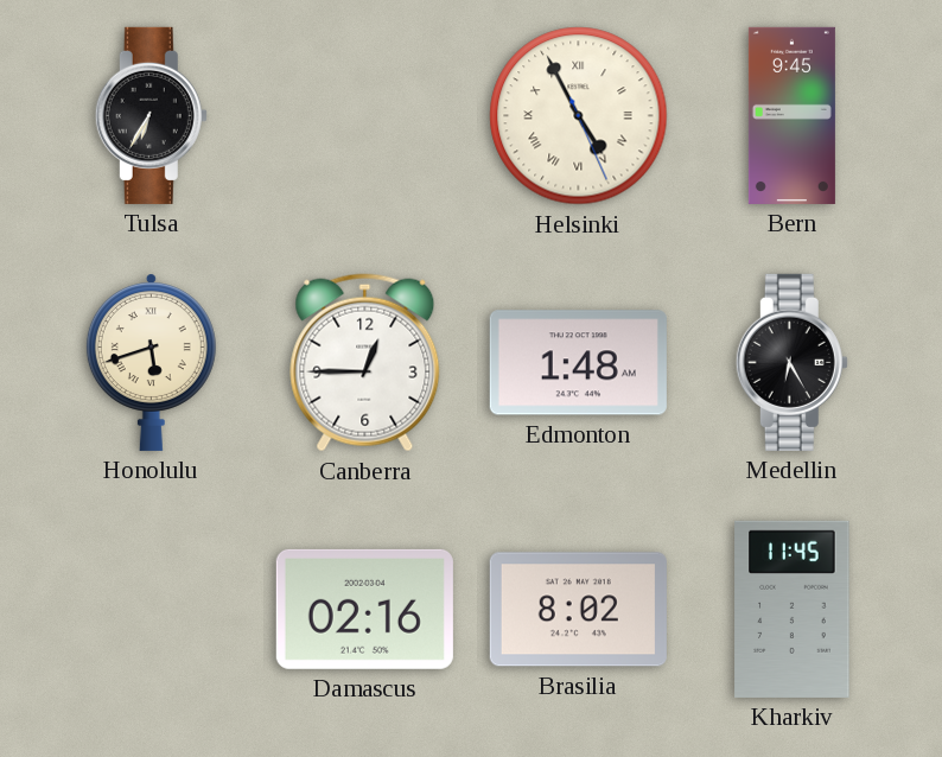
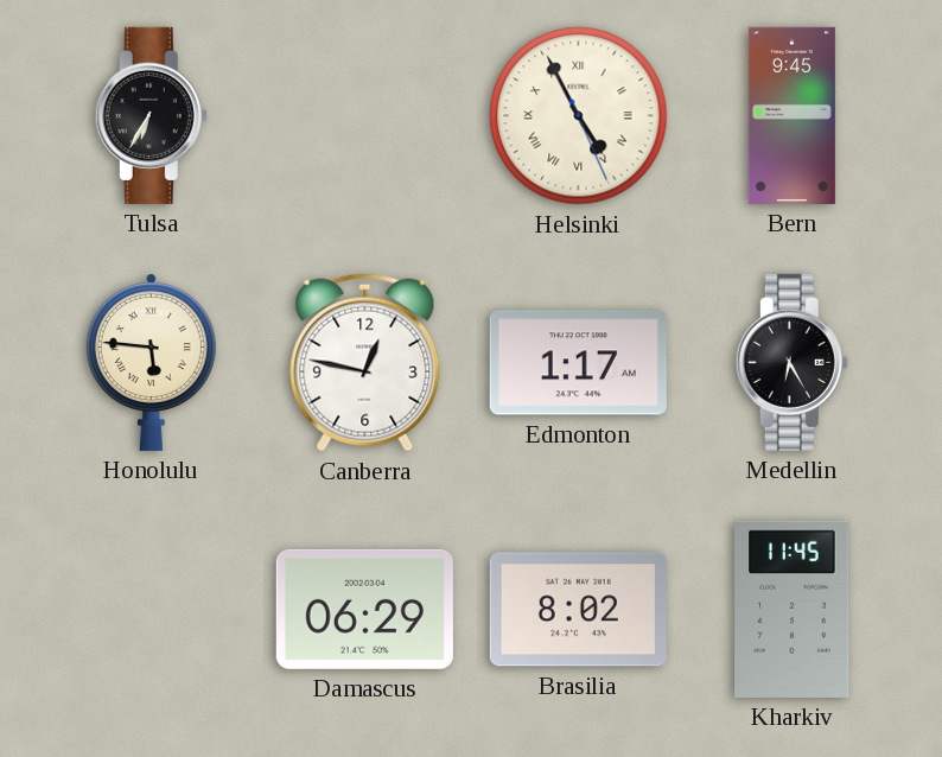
Honolulu: 5:42 -> 5:46
Canberra: 12:45 -> 12:47
Edmonton: 1:48 -> 1:17
Damascus: 02:16 -> 06:29
